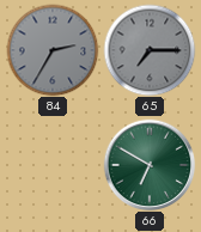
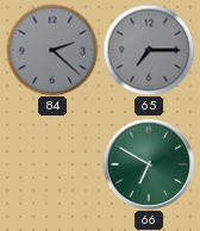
84: 2:35 -> 2:22
